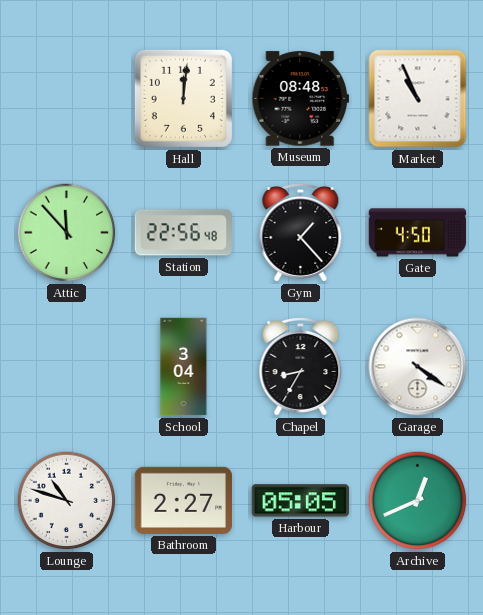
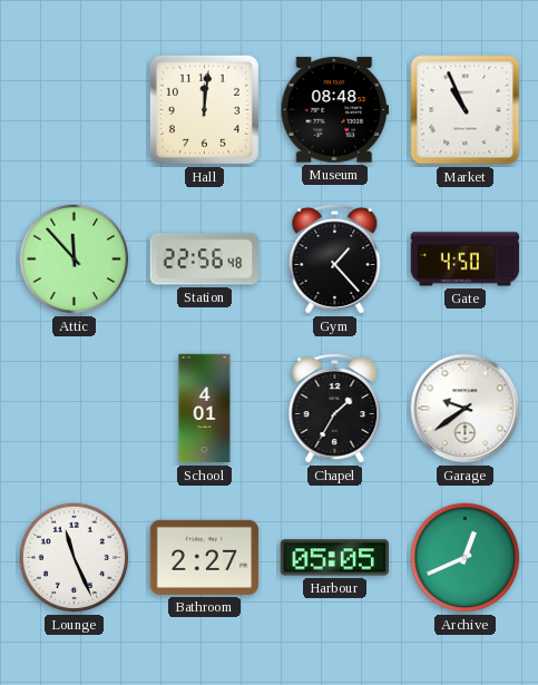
School: 3:04 -> 4:01
Chapel: 8:35 -> 1:35
Garage: 4:21 -> 9:39
Lounge: 10:48 -> 11:26
